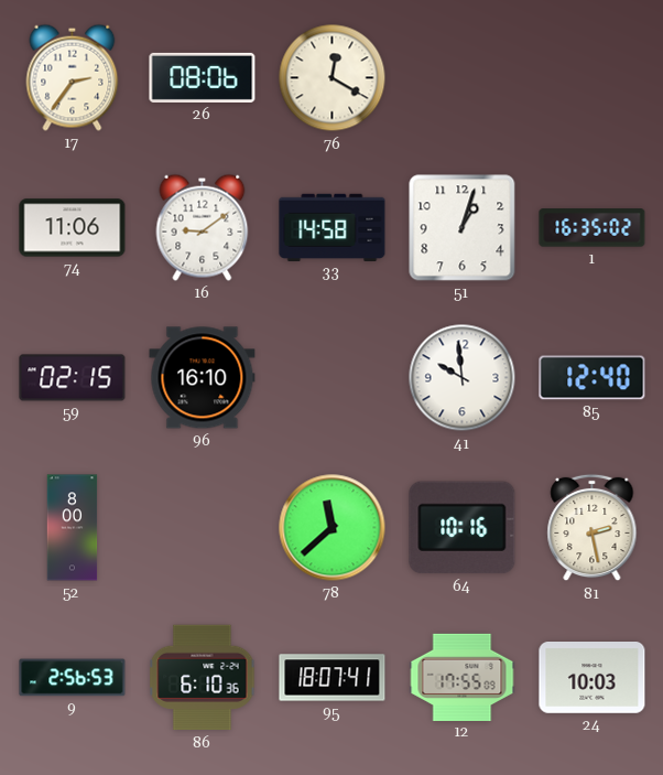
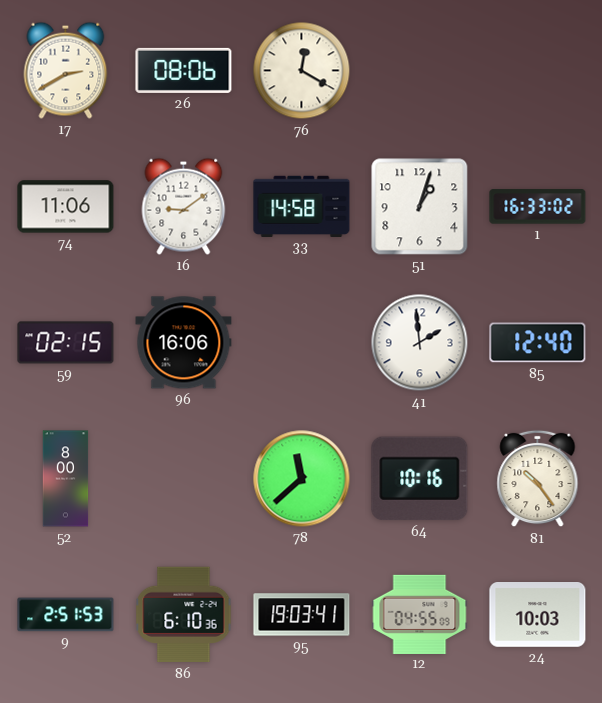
17: 2:36 -> 2:40
1: 16:35 -> 16:33
96: 16:10 -> 16:06
41: 9:59 -> 1:59
81: 2:28 -> 10:24
9: 2:56 -> 2:51
95: 18:07 -> 19:03
12: 17:55 -> 04:55
